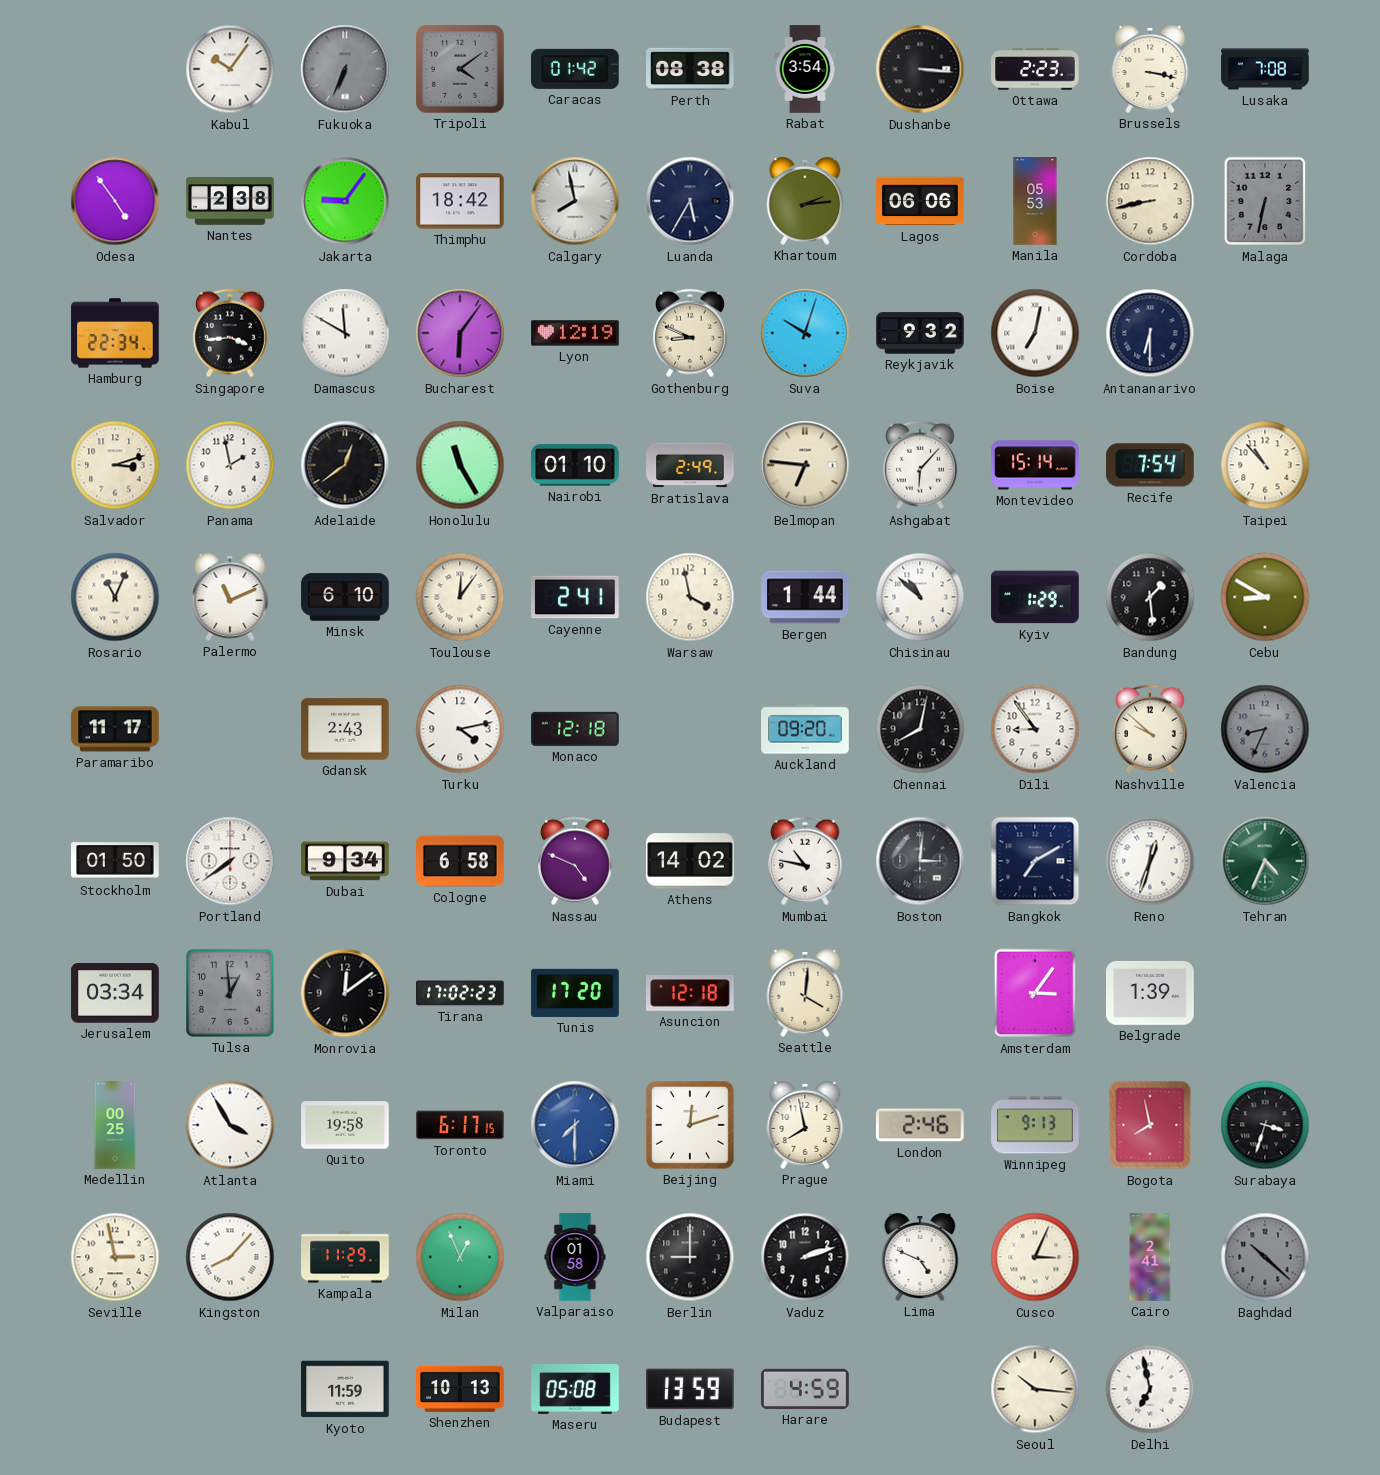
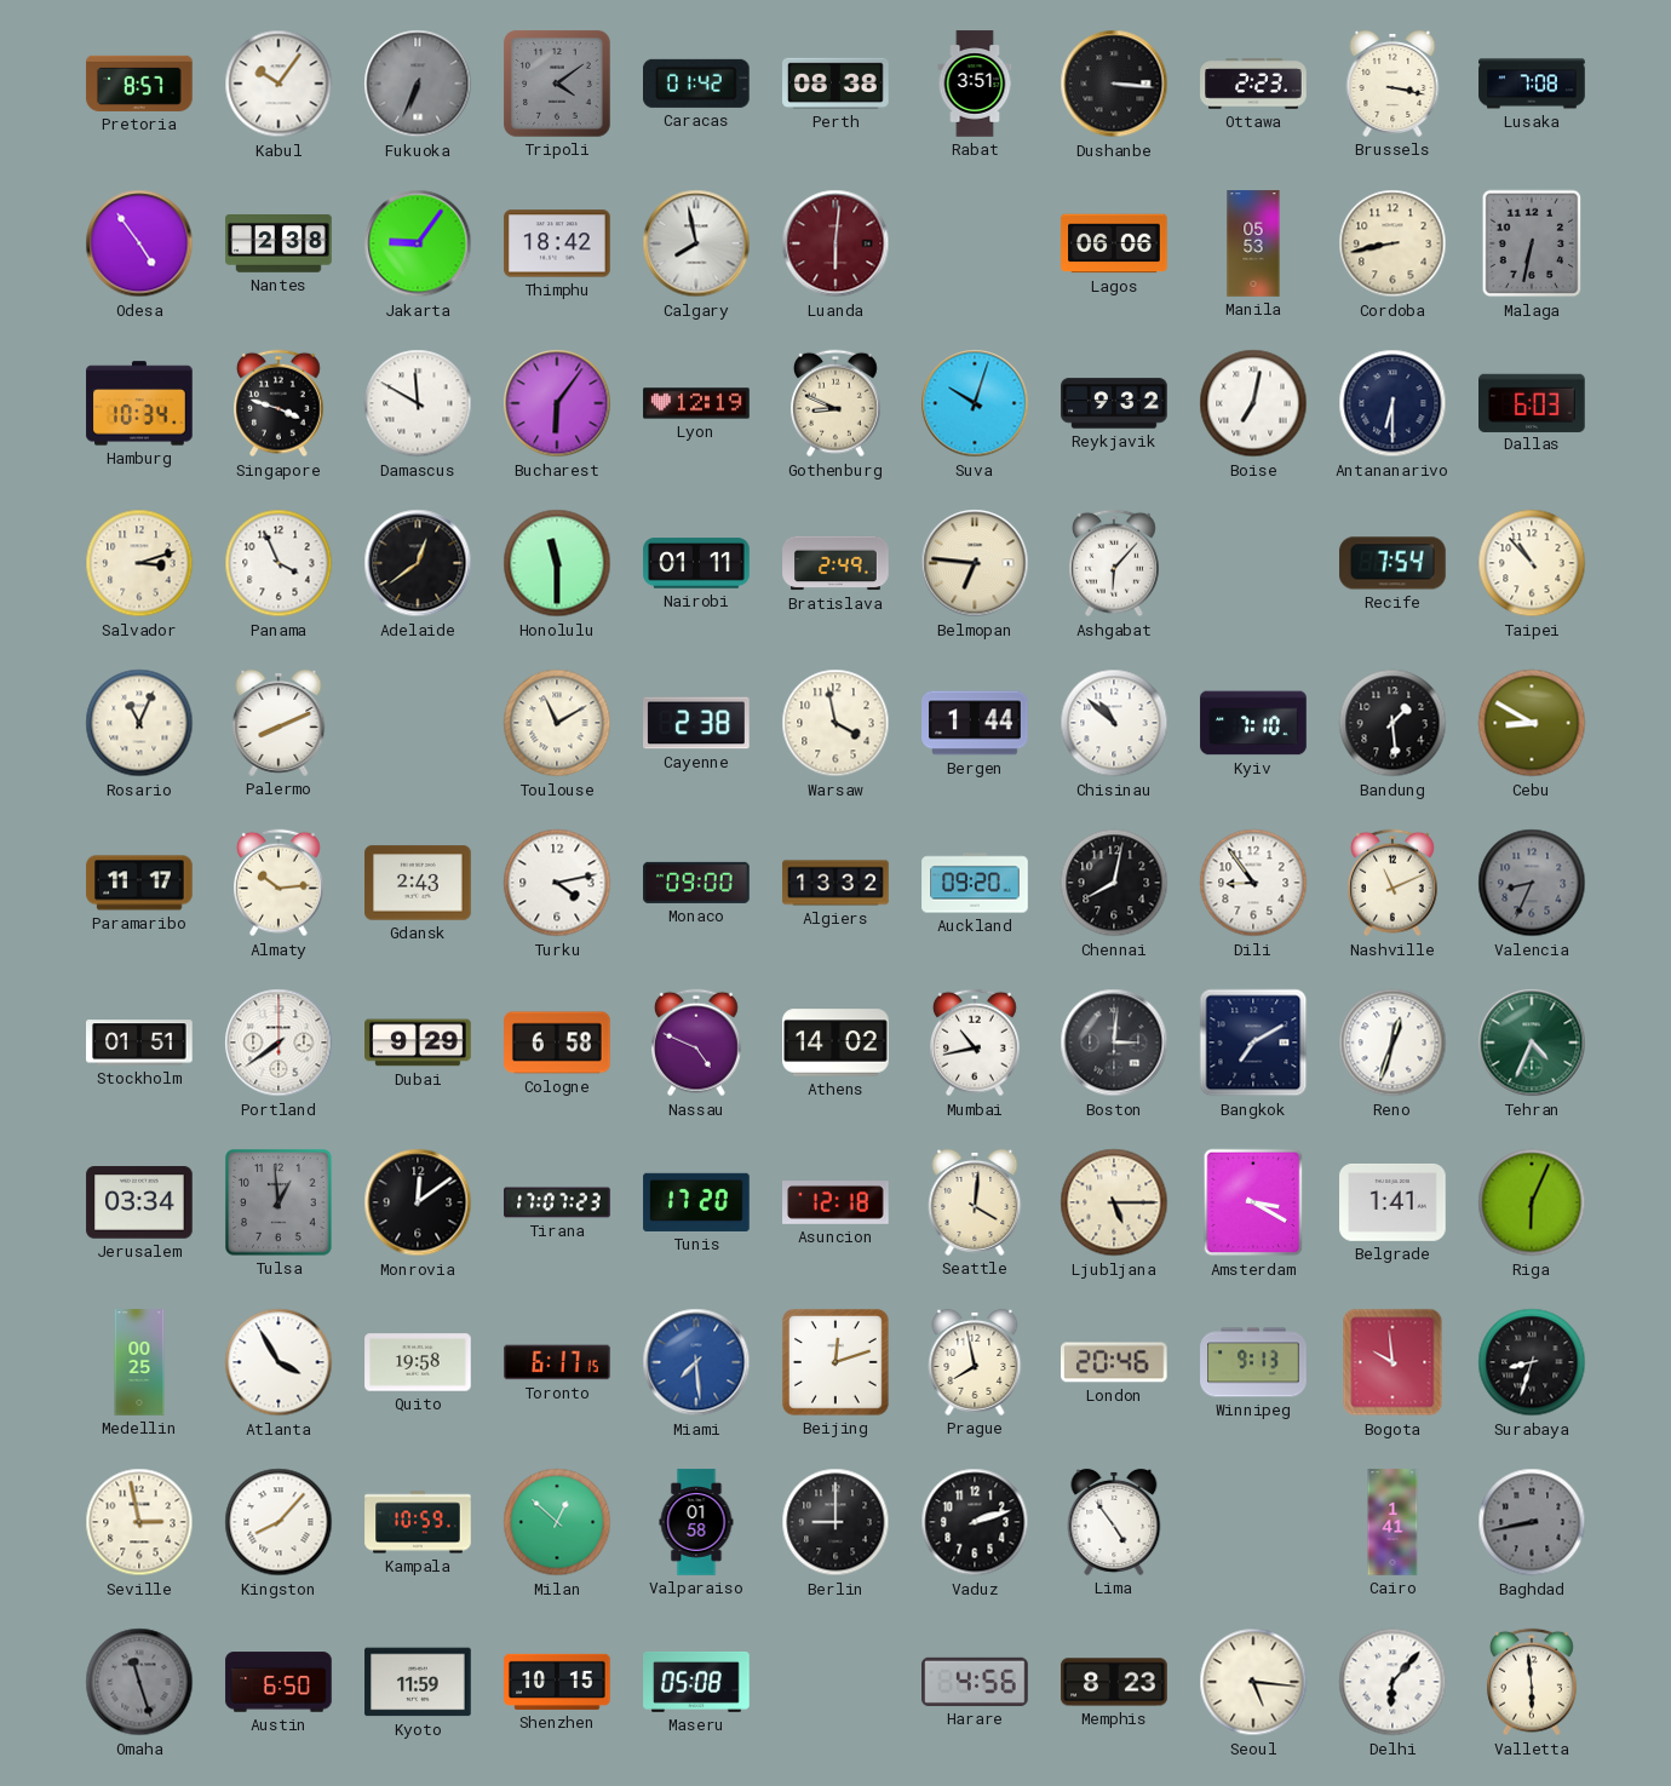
Pretoria: none -> 8:57
Rabat: 3:54 -> 3:51
Luanda: 5:35 -> 6:01
Luanda dial: navy -> burgundy
Khartoum: 2:14 -> none
Hamburg: 22:34 -> 10:34
Singapore: 3:44 -> 3:48
Dallas: none -> 6:03
Panama: 1:58 -> 3:56
Honolulu: 11:25 -> 11:30
Nairobi: 01:10 -> 01:11
Montevideo: 15:14 -> none
Palermo: 11:11 -> 8:11
Minsk: 6:10 -> none
Toulouse: 12:06 -> 11:10
Cayenne: 2:41 -> 2:38
Kyiv: 1:29 -> 7:10
Almaty: none -> 10:14
Monaco: 12:18 -> 09:00
Algiers: none -> 13:32
Nashville: 9:52 -> 11:11
Stockholm: 01:50 -> 01:51
Dubai: 9:34 -> 9:29
Mumbai: 10:47 -> 10:43
Tirana: 17:02 -> 17:07
Ljubljana: none -> 5:15
Amsterdam: 3:06 -> 3:20
Belgrade: 1:39 -> 1:41
Riga: none -> 6:04
Miami: 7:30 -> 7:29
London: 2:46 -> 20:46
Bogota: 7:58 -> 9:59
Surabaya: 3:33 -> 8:33
Kampala: 11:29 -> 10:59
Milan: 12:56 -> 12:52
Lima: 4:49 -> 4:54
Cusco: 3:04 -> none
Cairo: 2:41 -> 1:41
Baghdad: 10:22 -> 8:43
Omaha: none -> 11:27
Austin: none -> 6:50
Shenzhen: 10:13 -> 10:15
Budapest: 13:59 -> none
Harare: 4:59 -> 4:56
Memphis: none -> 8:23
Seoul: 10:16 -> 5:16
Delhi: 6:58 -> 6:07
Valletta: none -> 5:59
